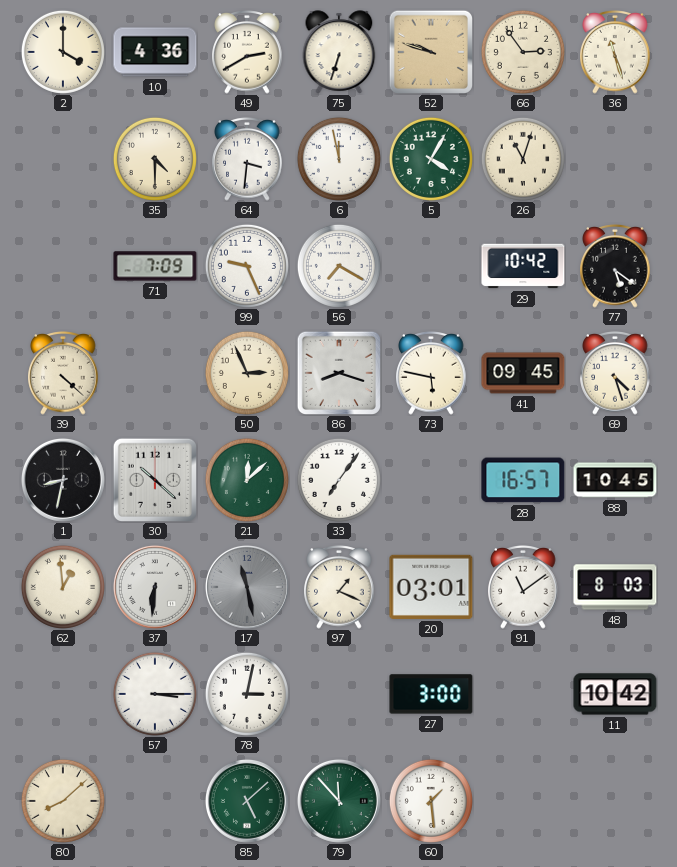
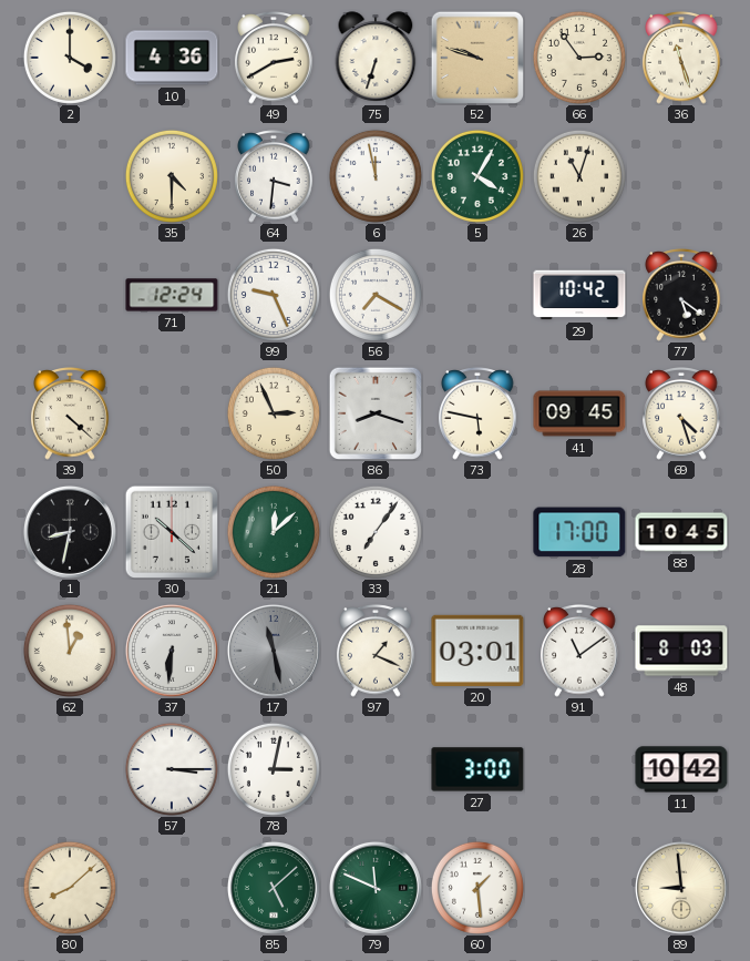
71: 7:09 -> 12:24
28: 16:57 -> 17:00
79: 11:53 -> 11:49
89: none -> 8:59
